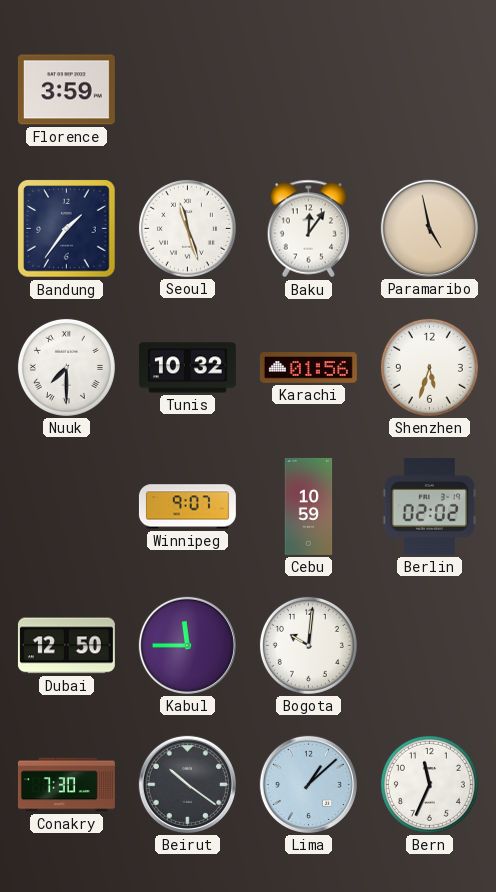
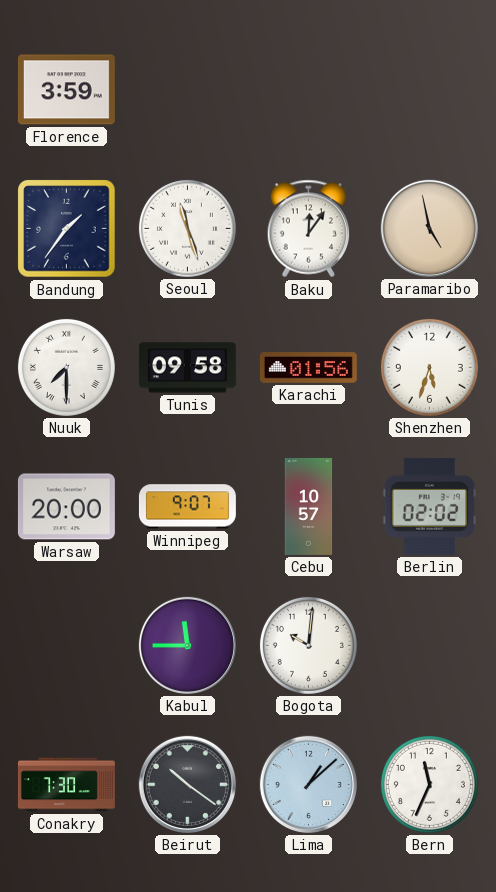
Tunis: 10:32 -> 09:58
Warsaw: none -> 20:00
Cebu: 10:59 -> 10:57
Dubai: 12:50 -> none
